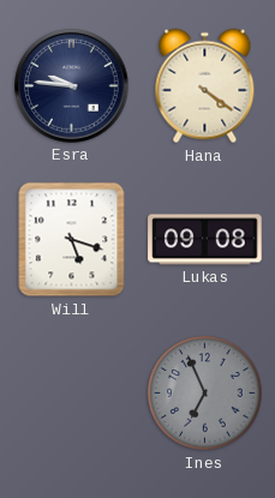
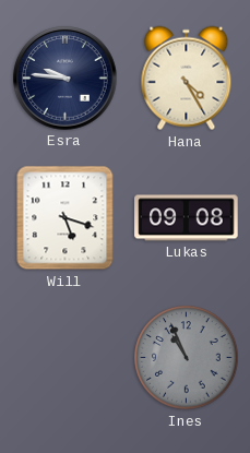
Hana: 4:21 -> 4:25
Ines: 6:56 -> 10:56
